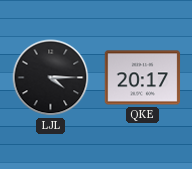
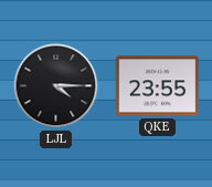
QKE: 20:17 -> 23:55
